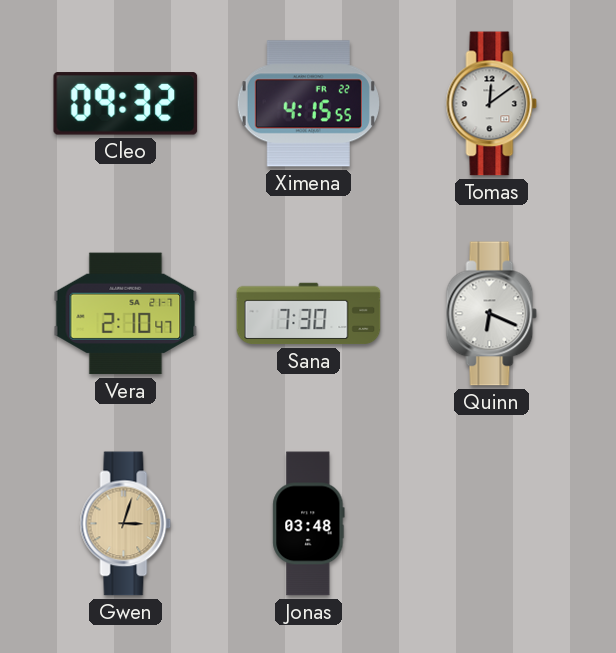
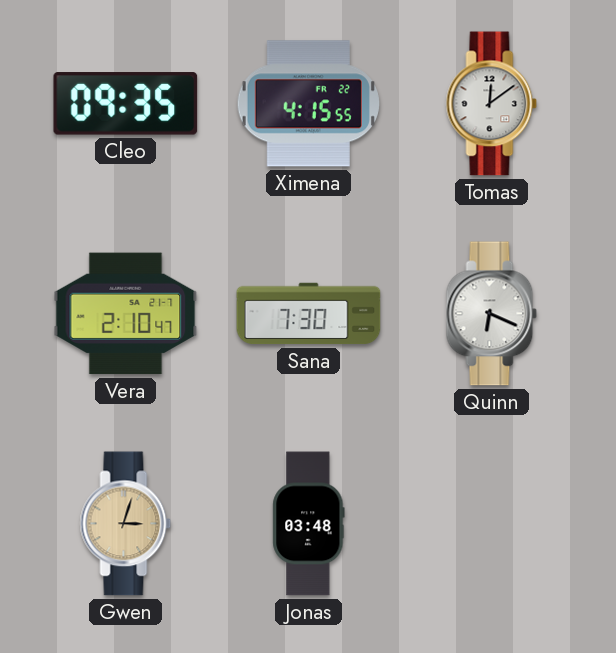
Cleo: 09:32 -> 09:35
